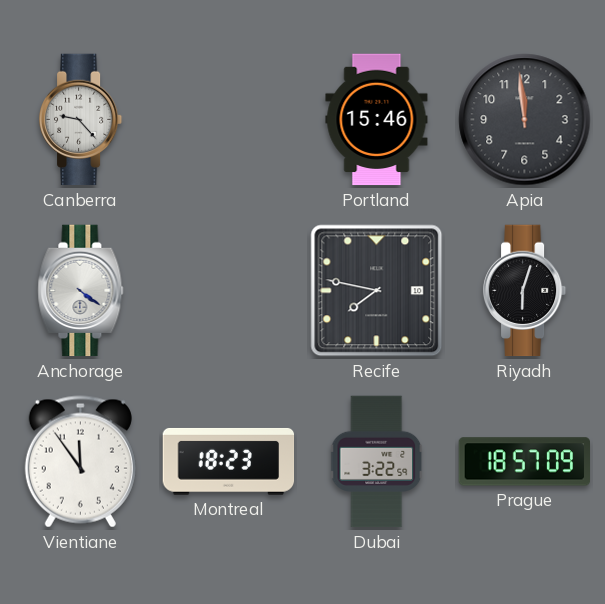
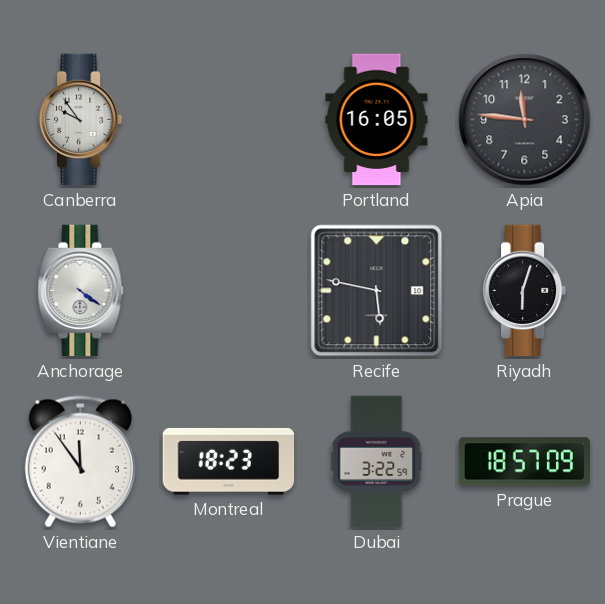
Canberra: 9:23 -> 9:54
Portland: 15:46 -> 16:05
Apia: 11:59 -> 11:46
Recife: 7:47 -> 5:47
